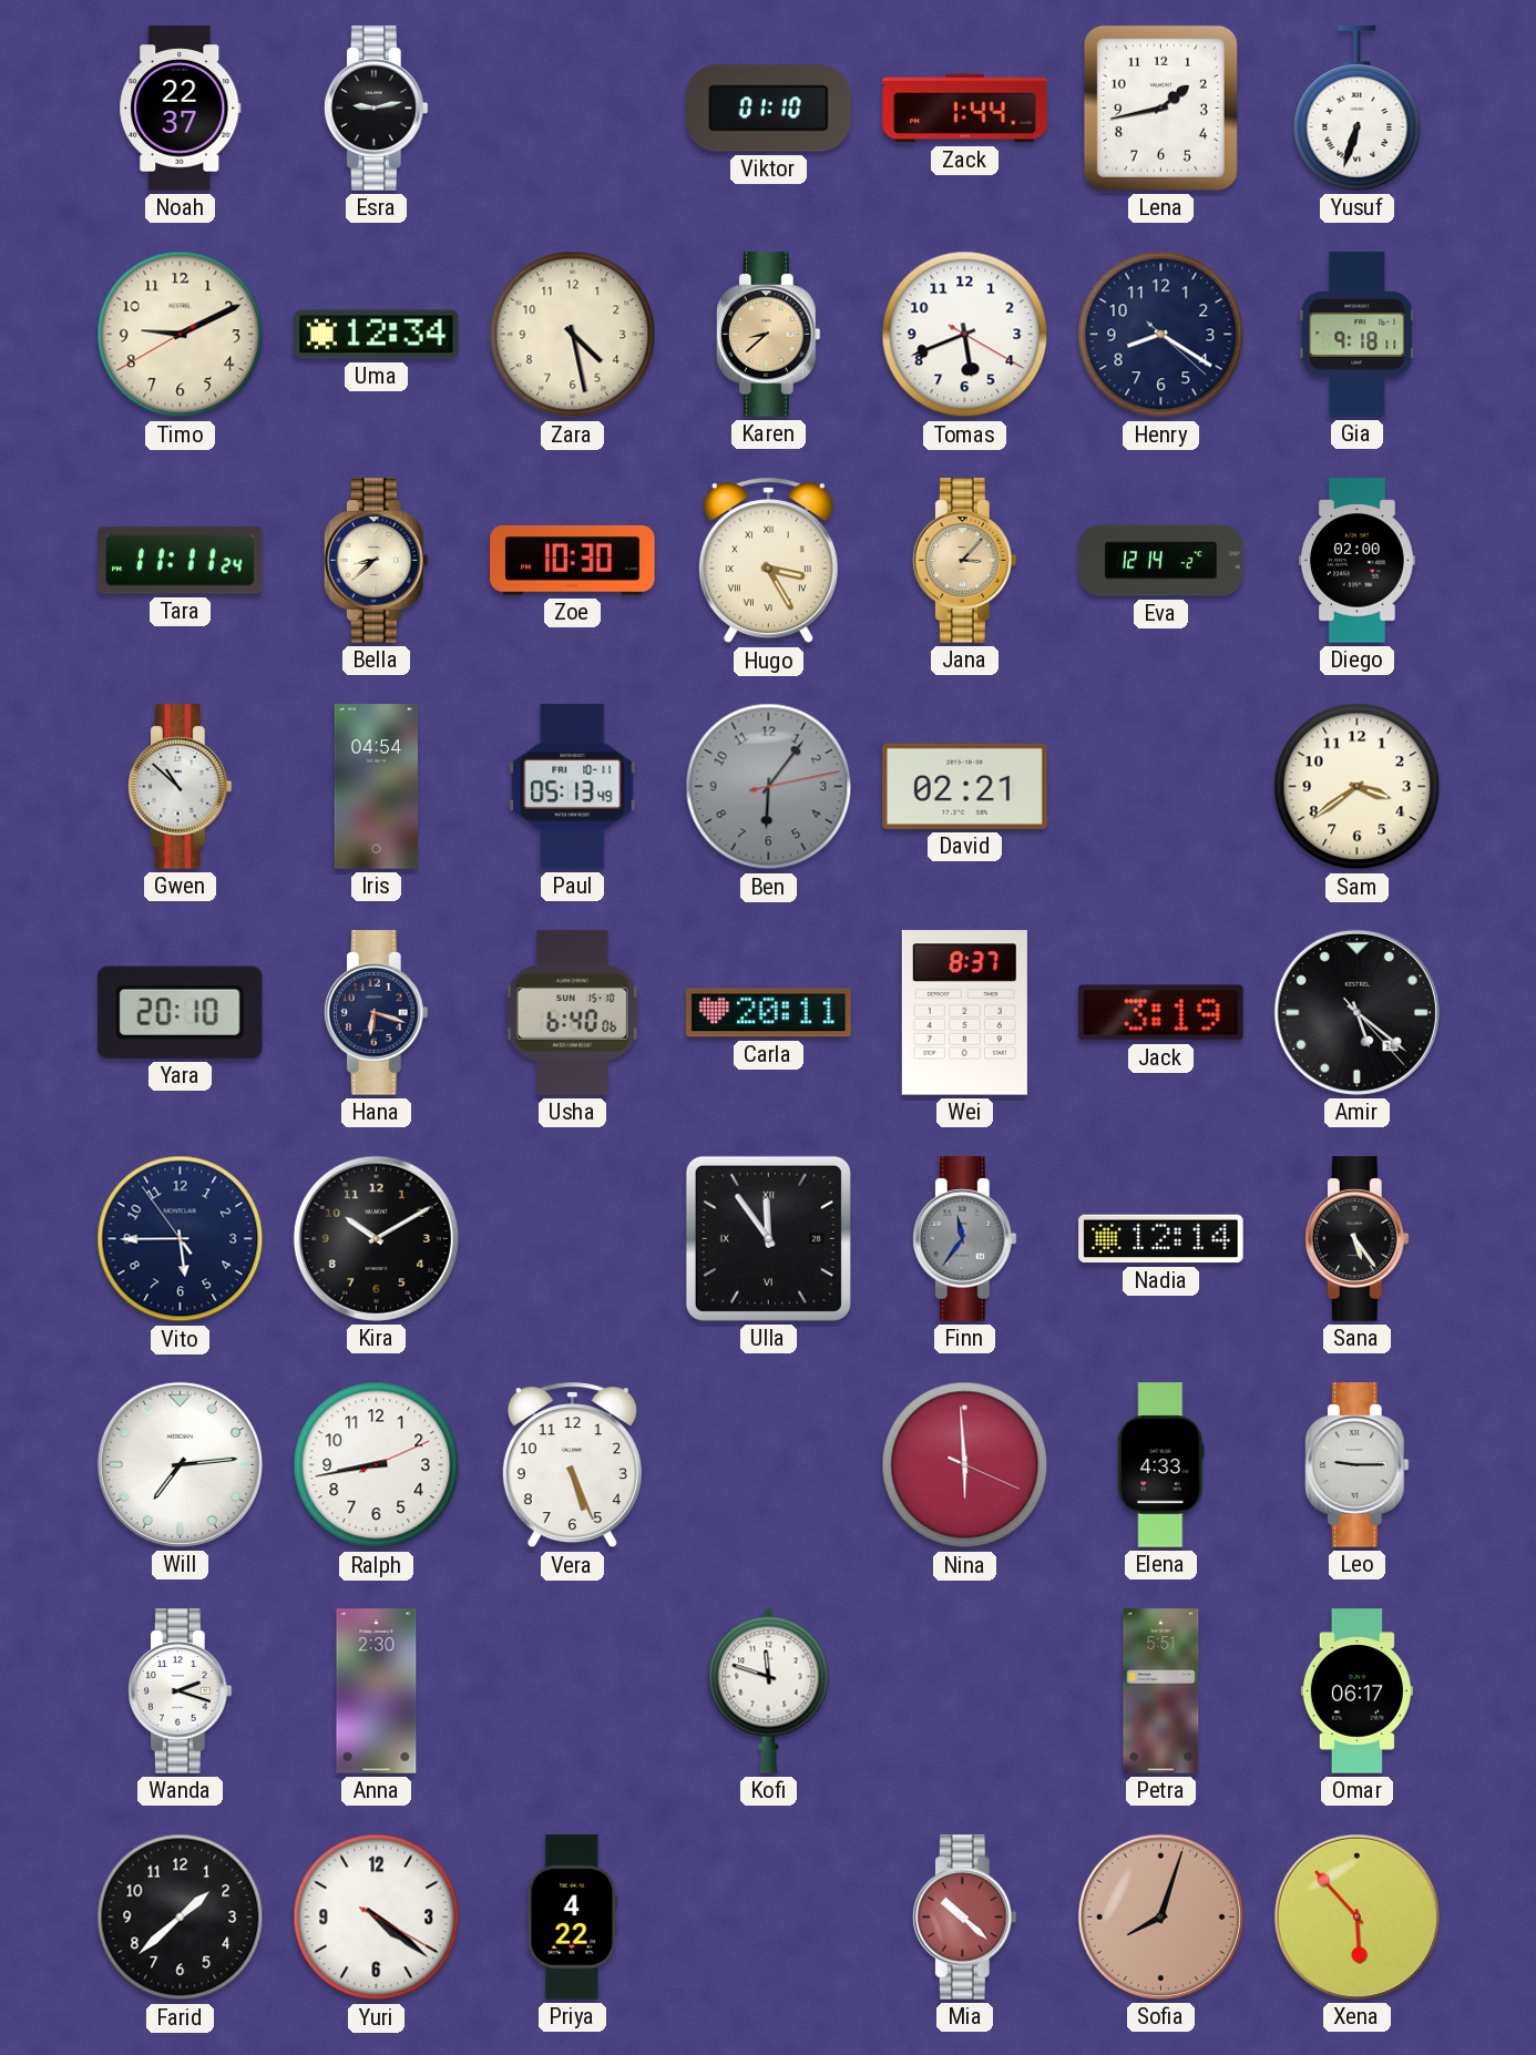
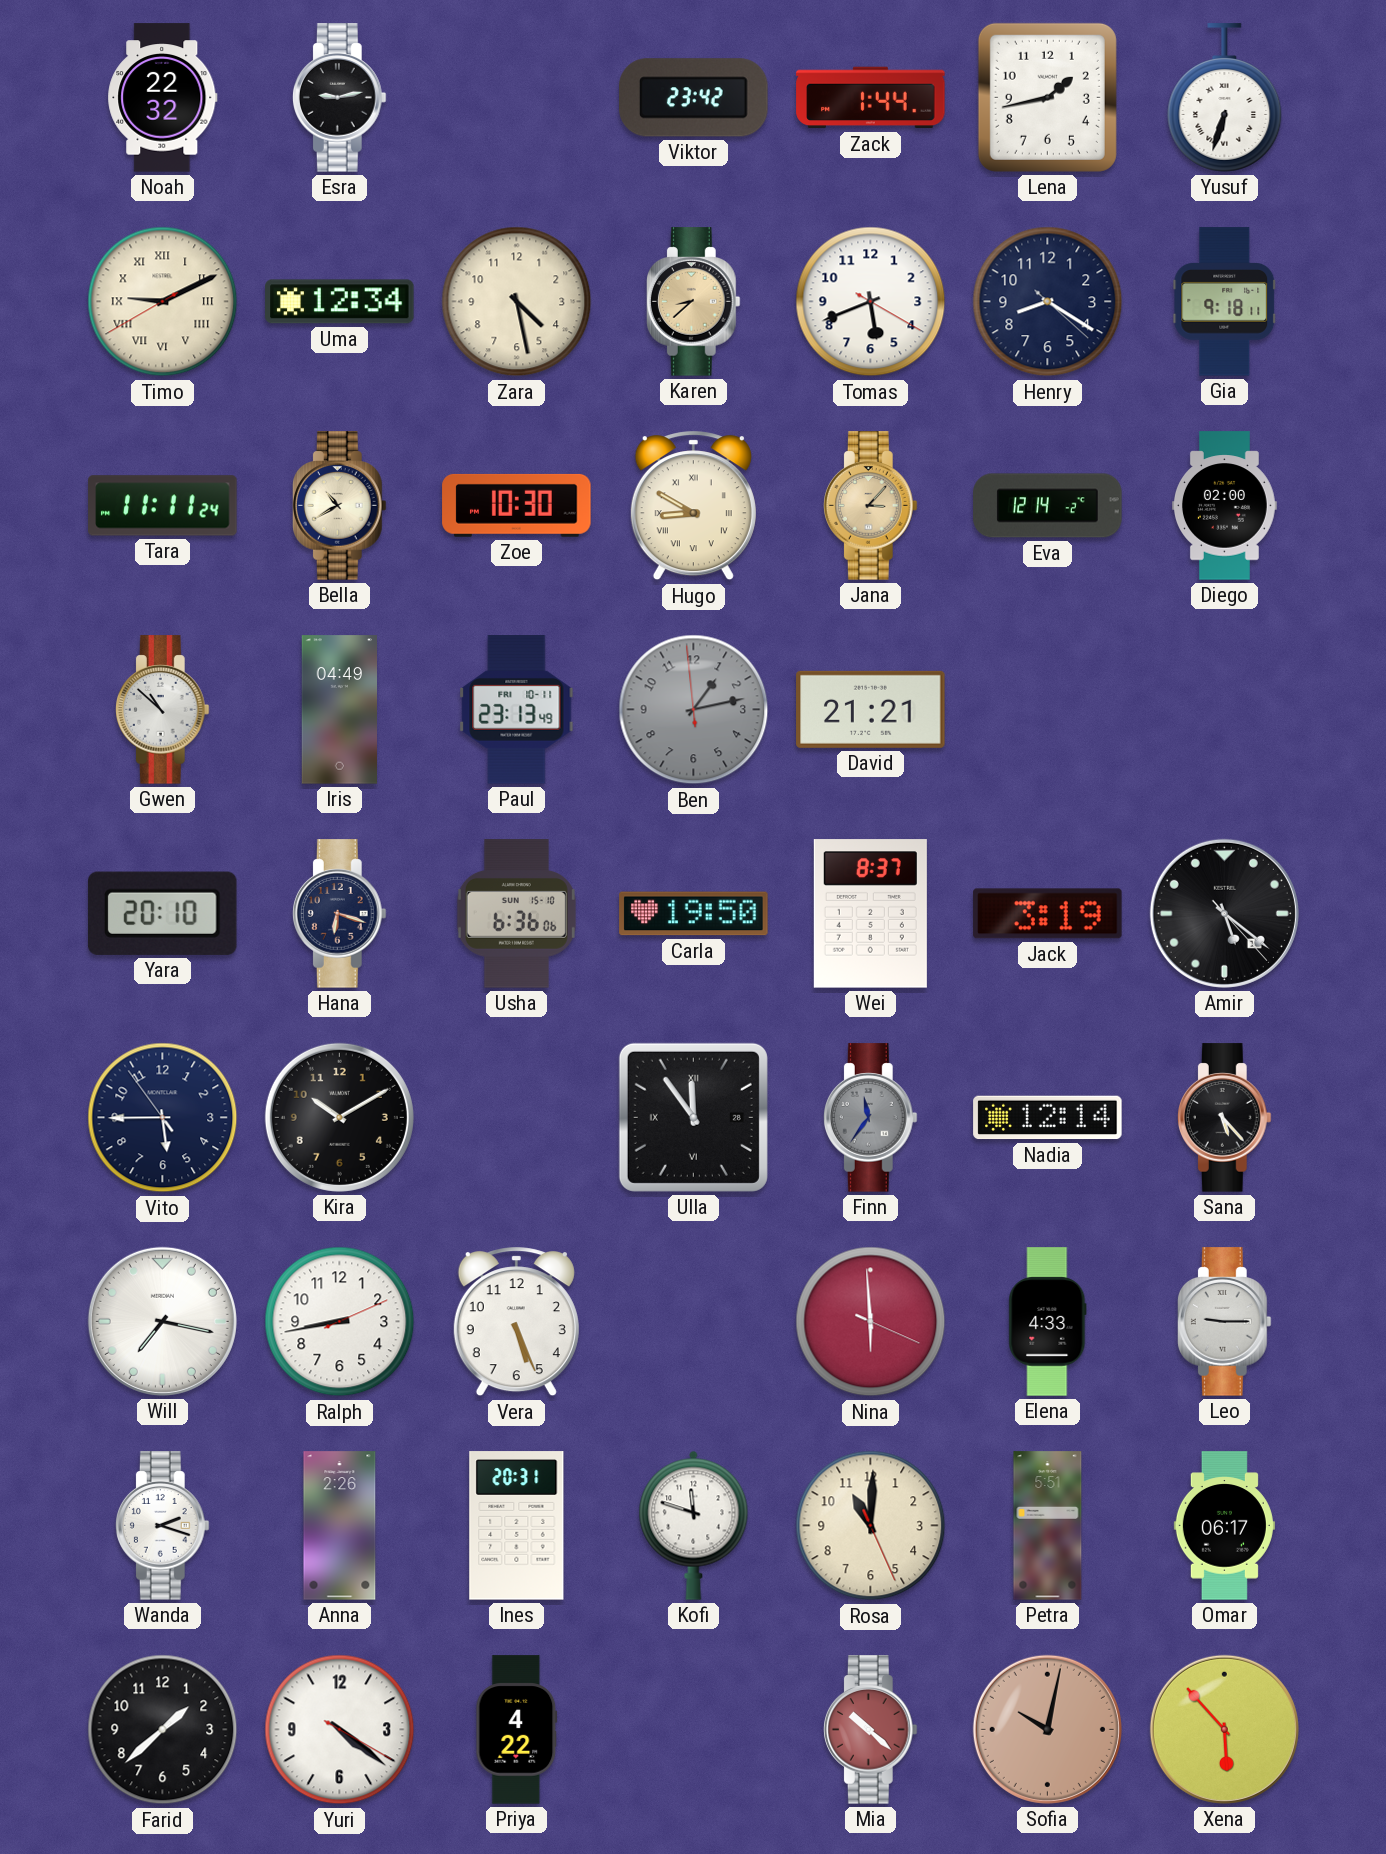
Noah: 22:37 -> 22:32
Viktor: 01:10 -> 23:42
Timo numerals: Arabic -> Roman
Bella: 8:38 -> 10:40
Hugo: 3:25 -> 8:50
Iris: 04:54 -> 04:49
Paul: 05:13 -> 23:13
Ben: 6:06 -> 1:12
David: 02:21 -> 21:21
Sam: 3:39 -> none
Usha: 6:40 -> 6:36
Carla: 20:11 -> 19:50
Sana: 5:24 -> 5:23
Will: 7:14 -> 7:17
Anna: 2:30 -> 2:26
Ines: none -> 20:31
Rosa: none -> 11:00
Sofia: 8:03 -> 10:02
